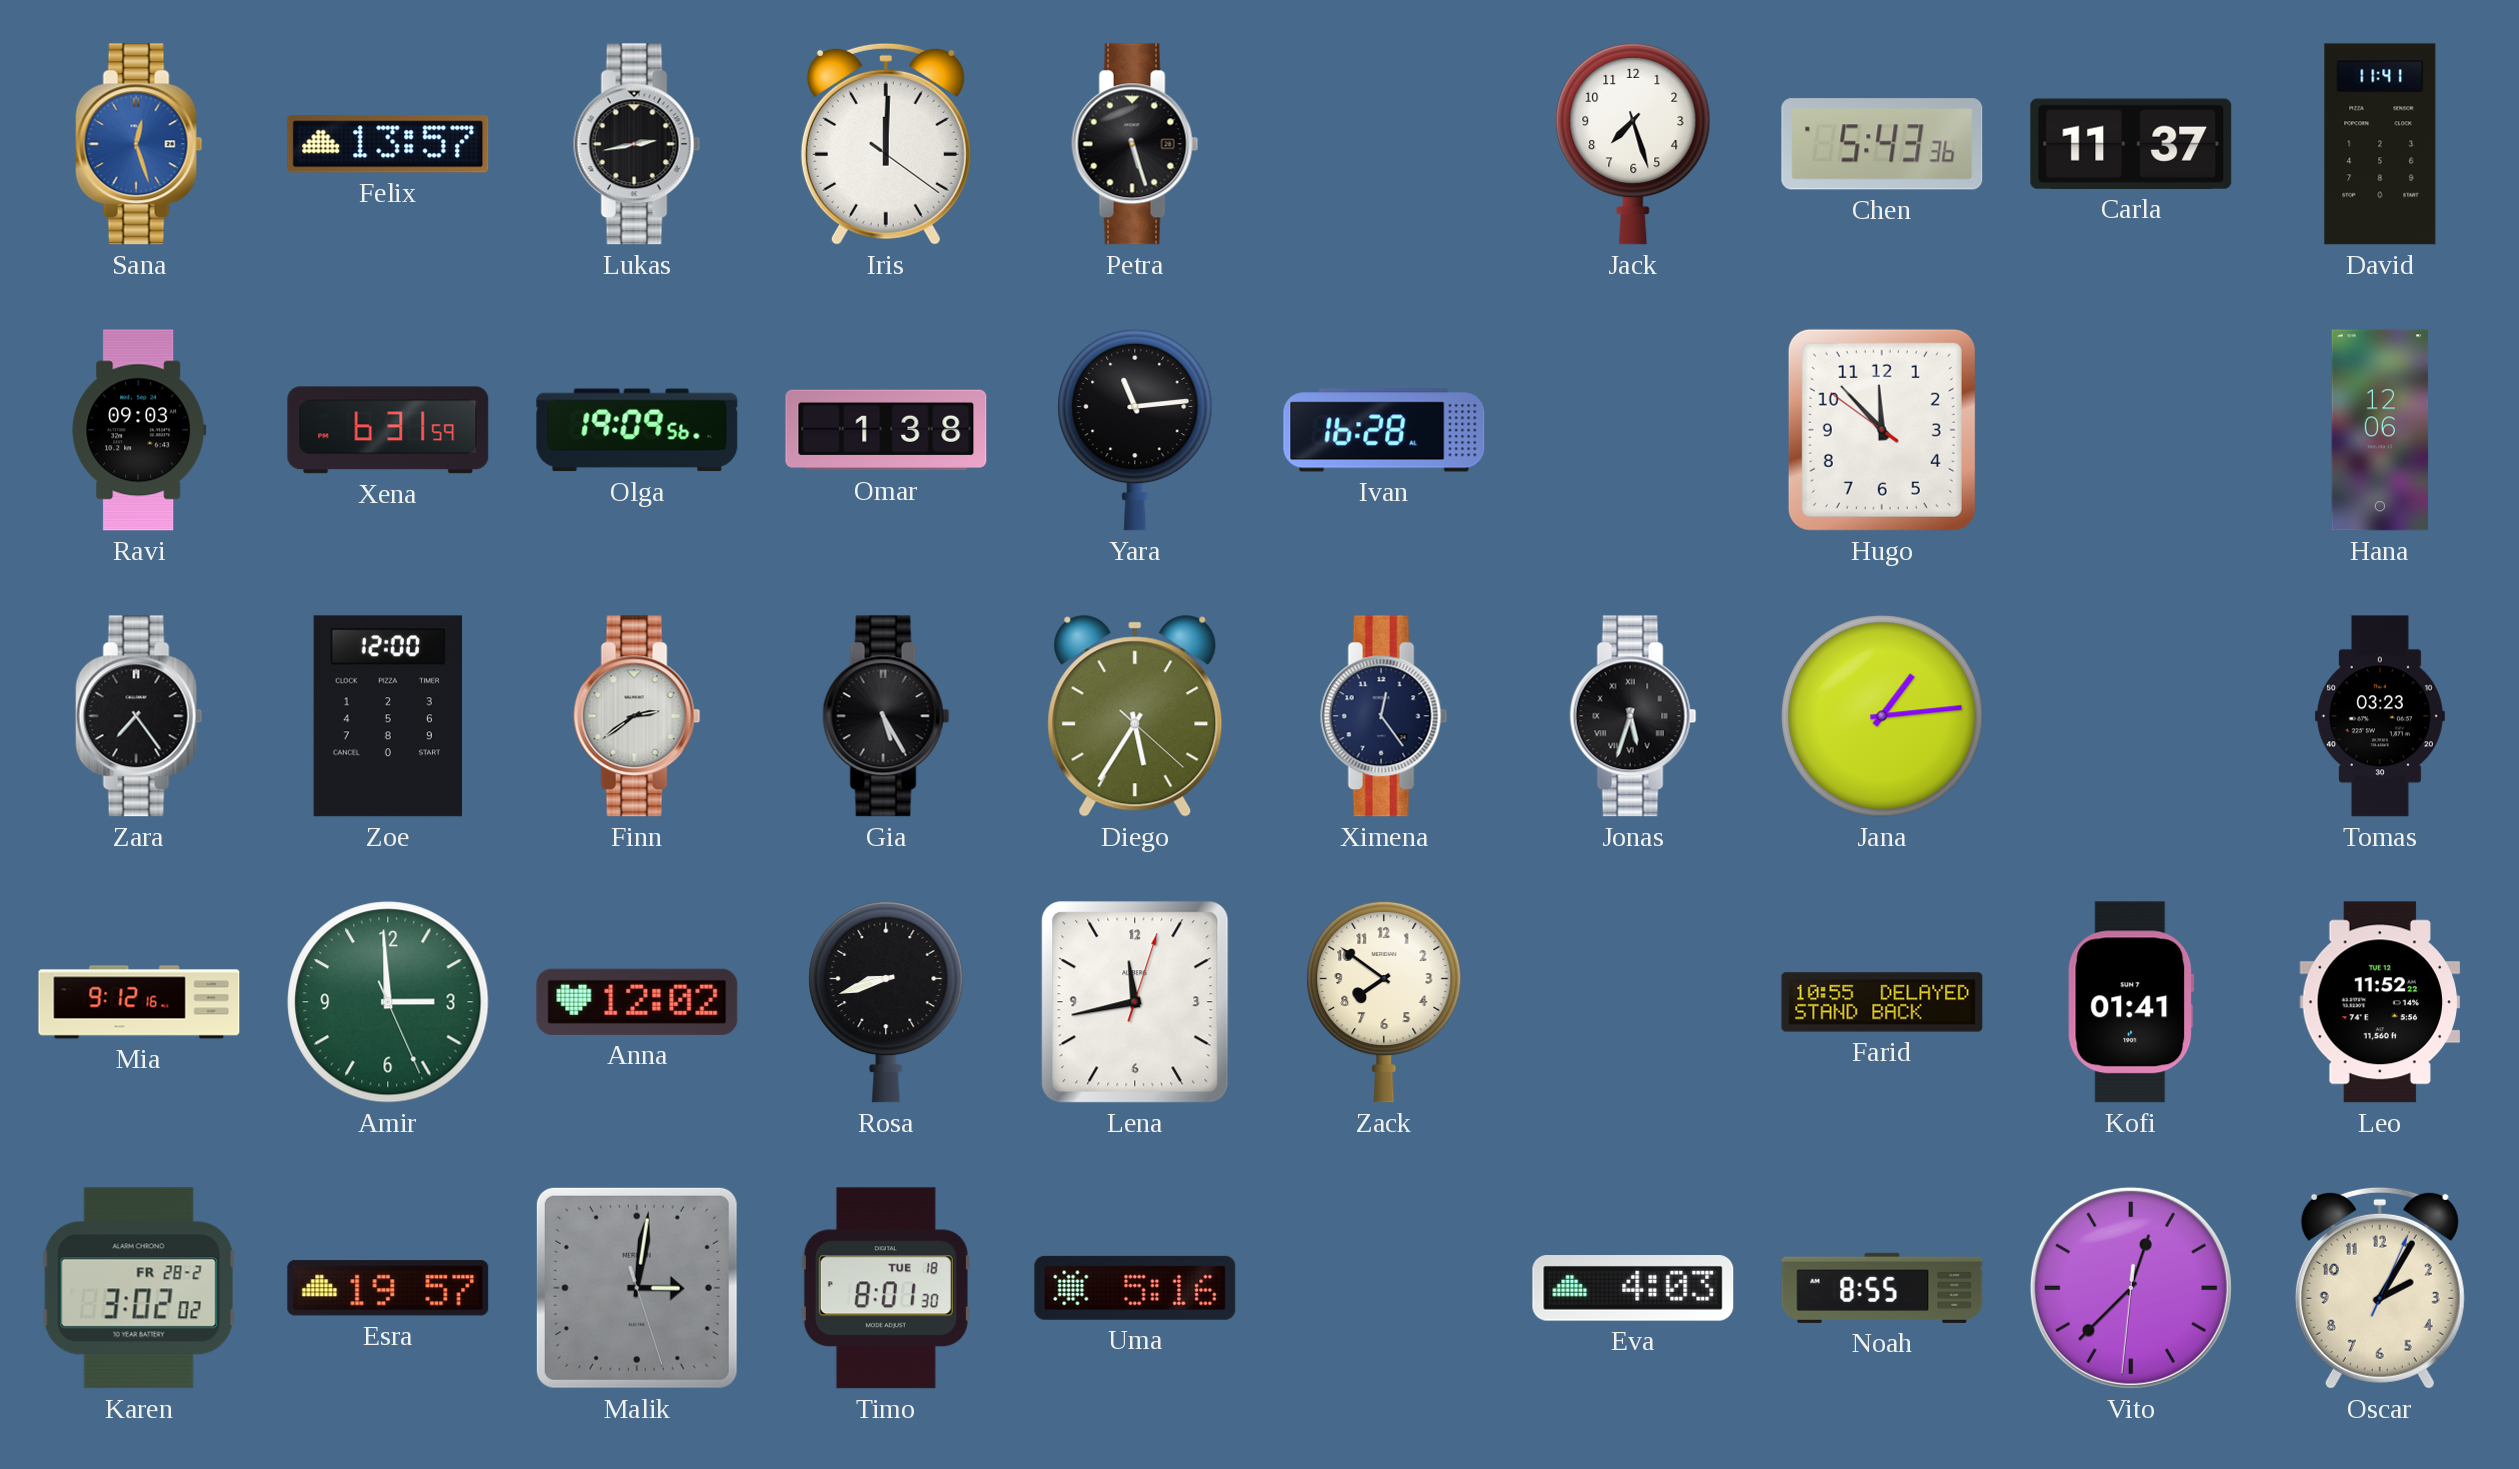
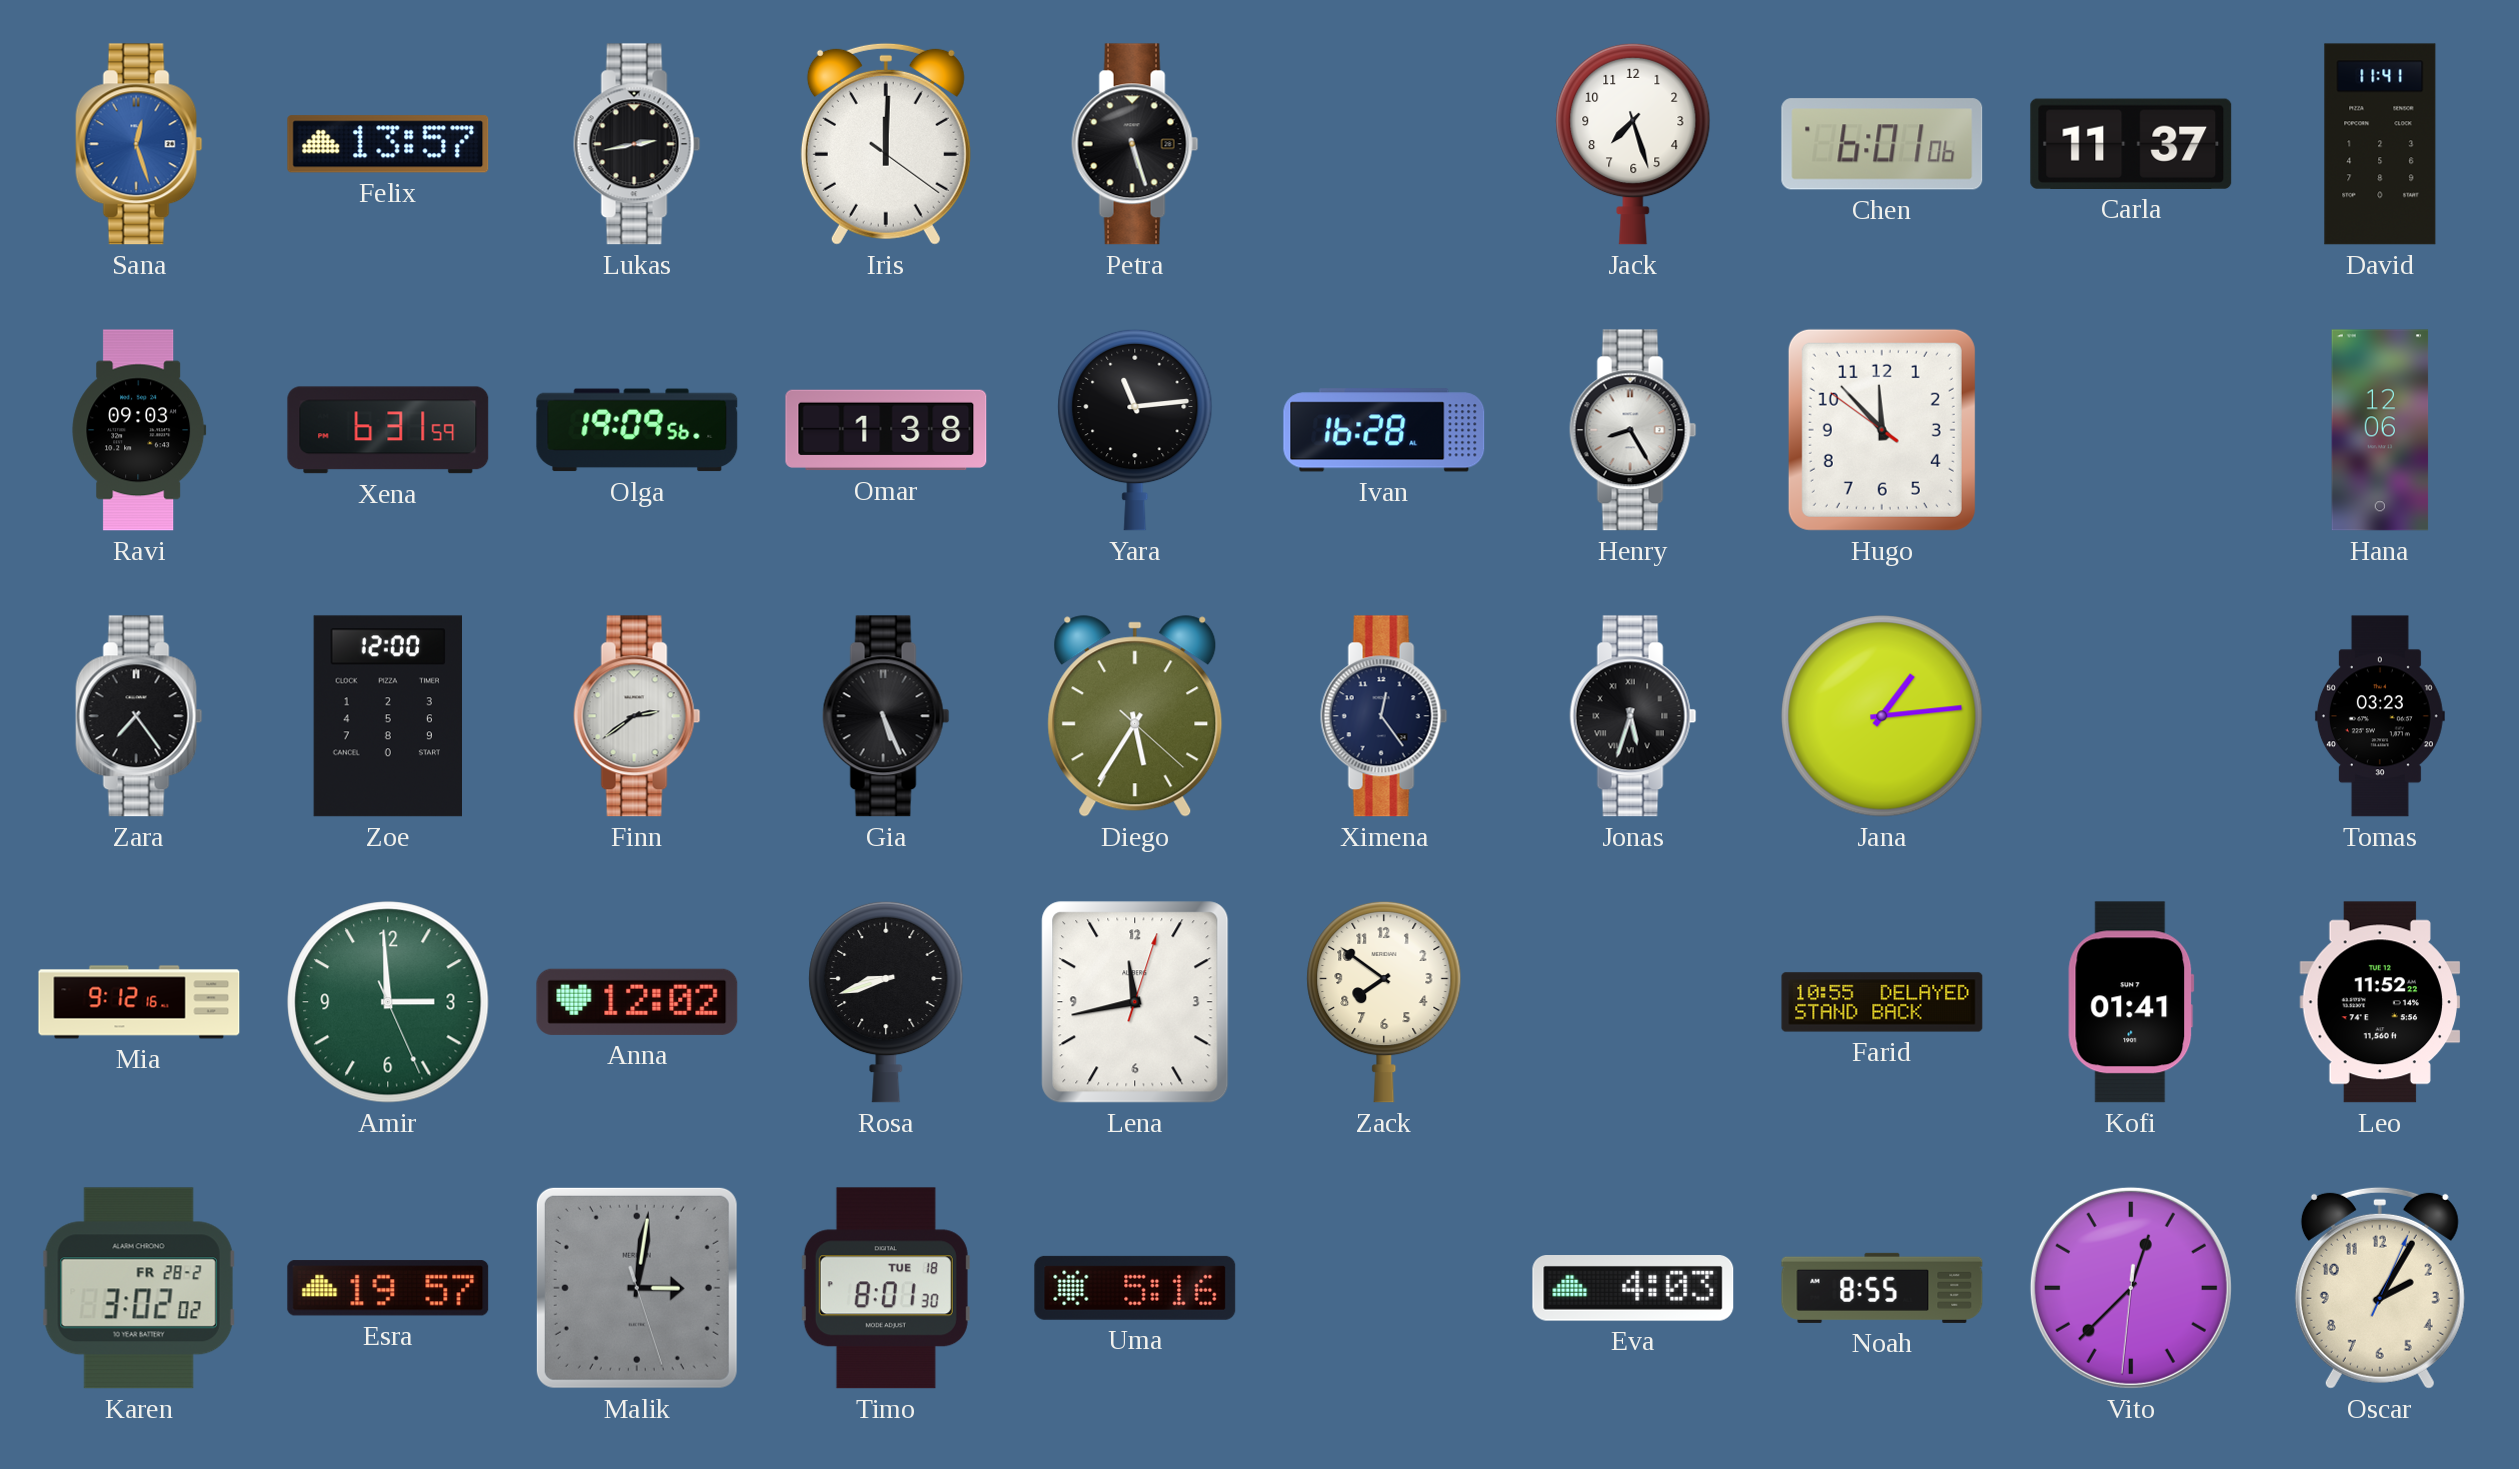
Chen: 5:43 -> 6:01
Henry: none -> 8:25
Gia: 5:25 -> 5:26
